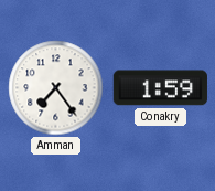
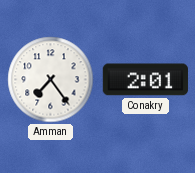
Conakry: 1:59 -> 2:01
